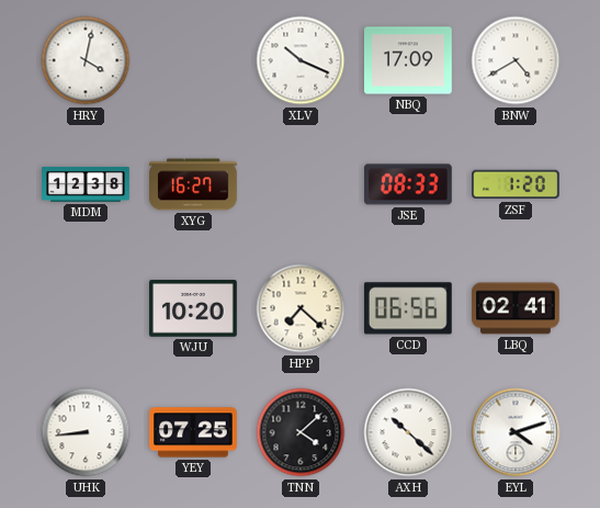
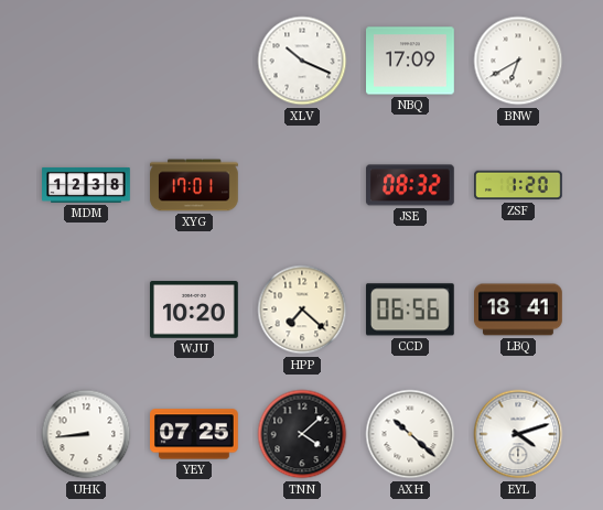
HRY: 4:02 -> none
BNW: 4:40 -> 6:40
XYG: 16:27 -> 17:01
JSE: 08:33 -> 08:32
LBQ: 02:41 -> 18:41
